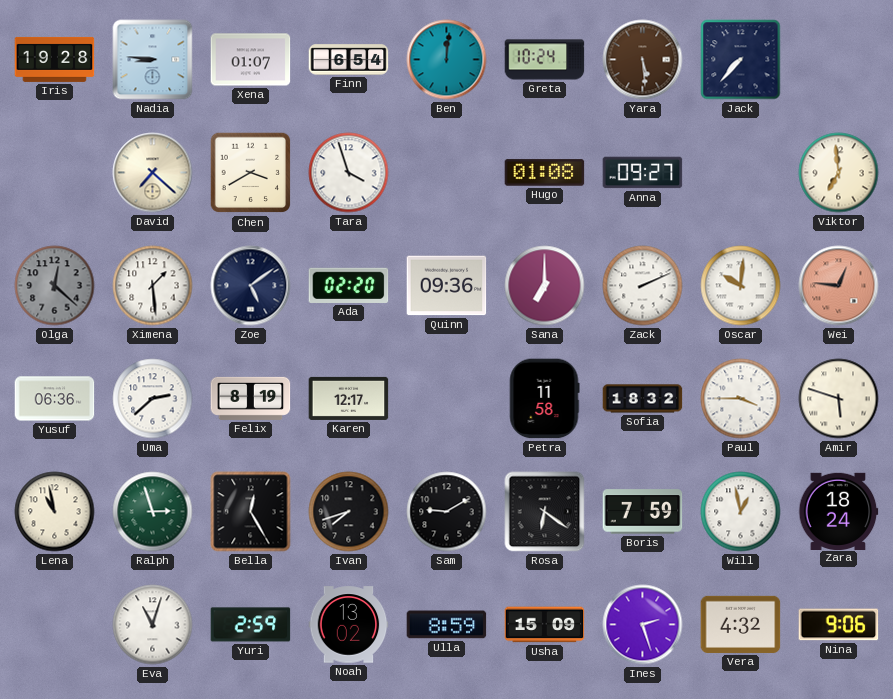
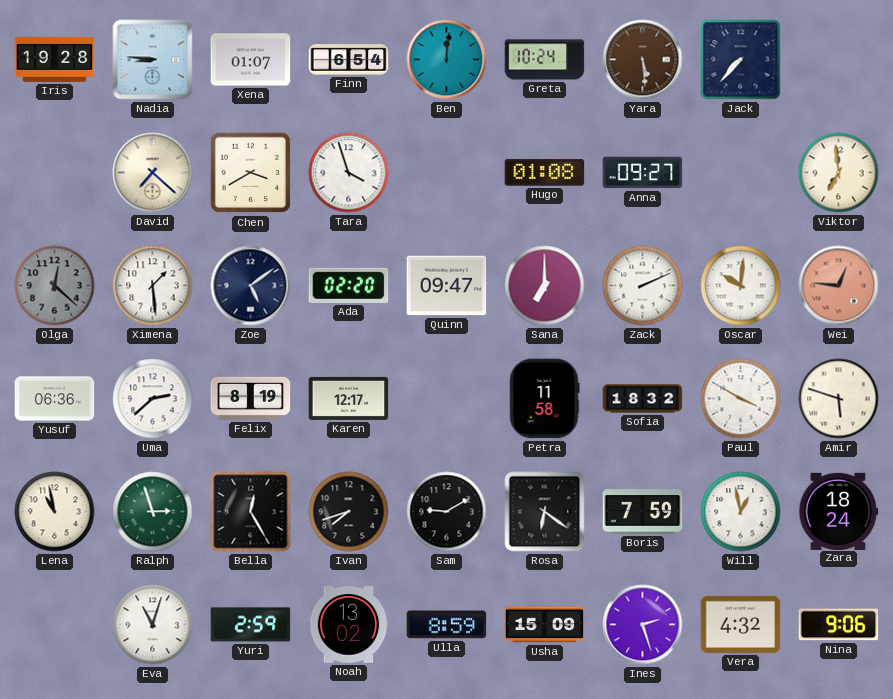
Quinn: 09:36 -> 09:47
Paul: 3:45 -> 3:50
